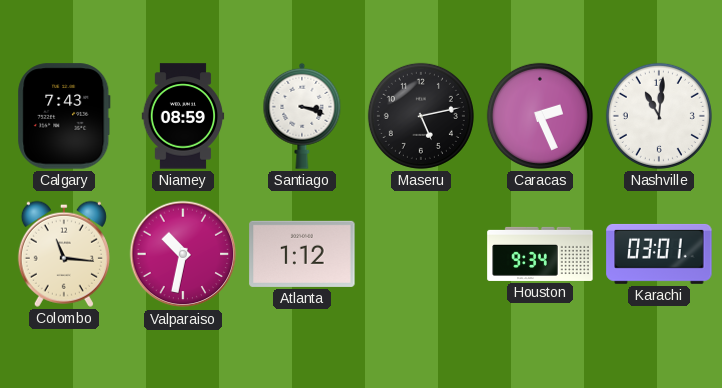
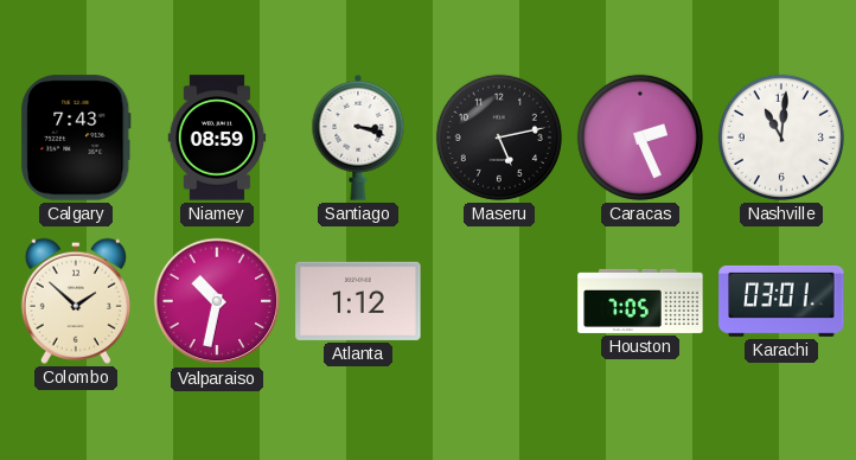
Colombo: 11:16 -> 1:52
Houston: 9:34 -> 7:05
